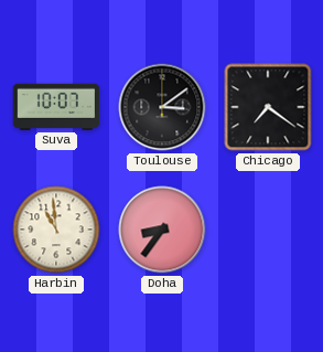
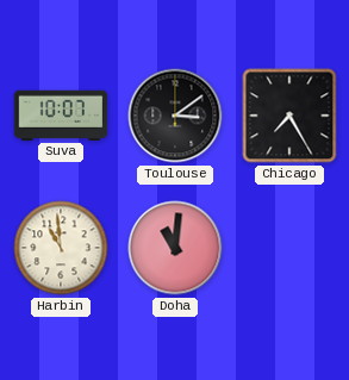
Chicago: 7:21 -> 7:25
Doha: 8:36 -> 11:01
